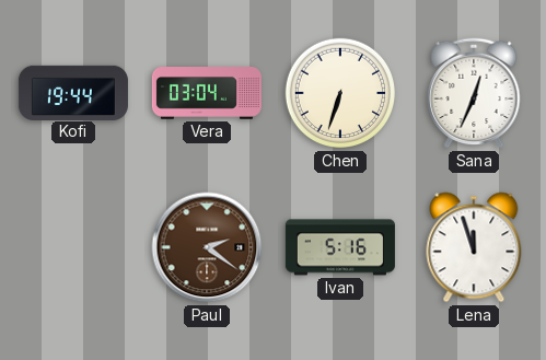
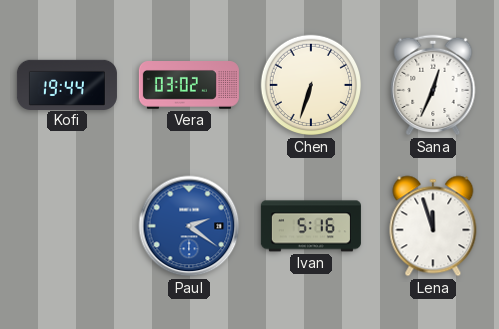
Vera: 03:04 -> 03:02
Paul dial: brown -> blue
